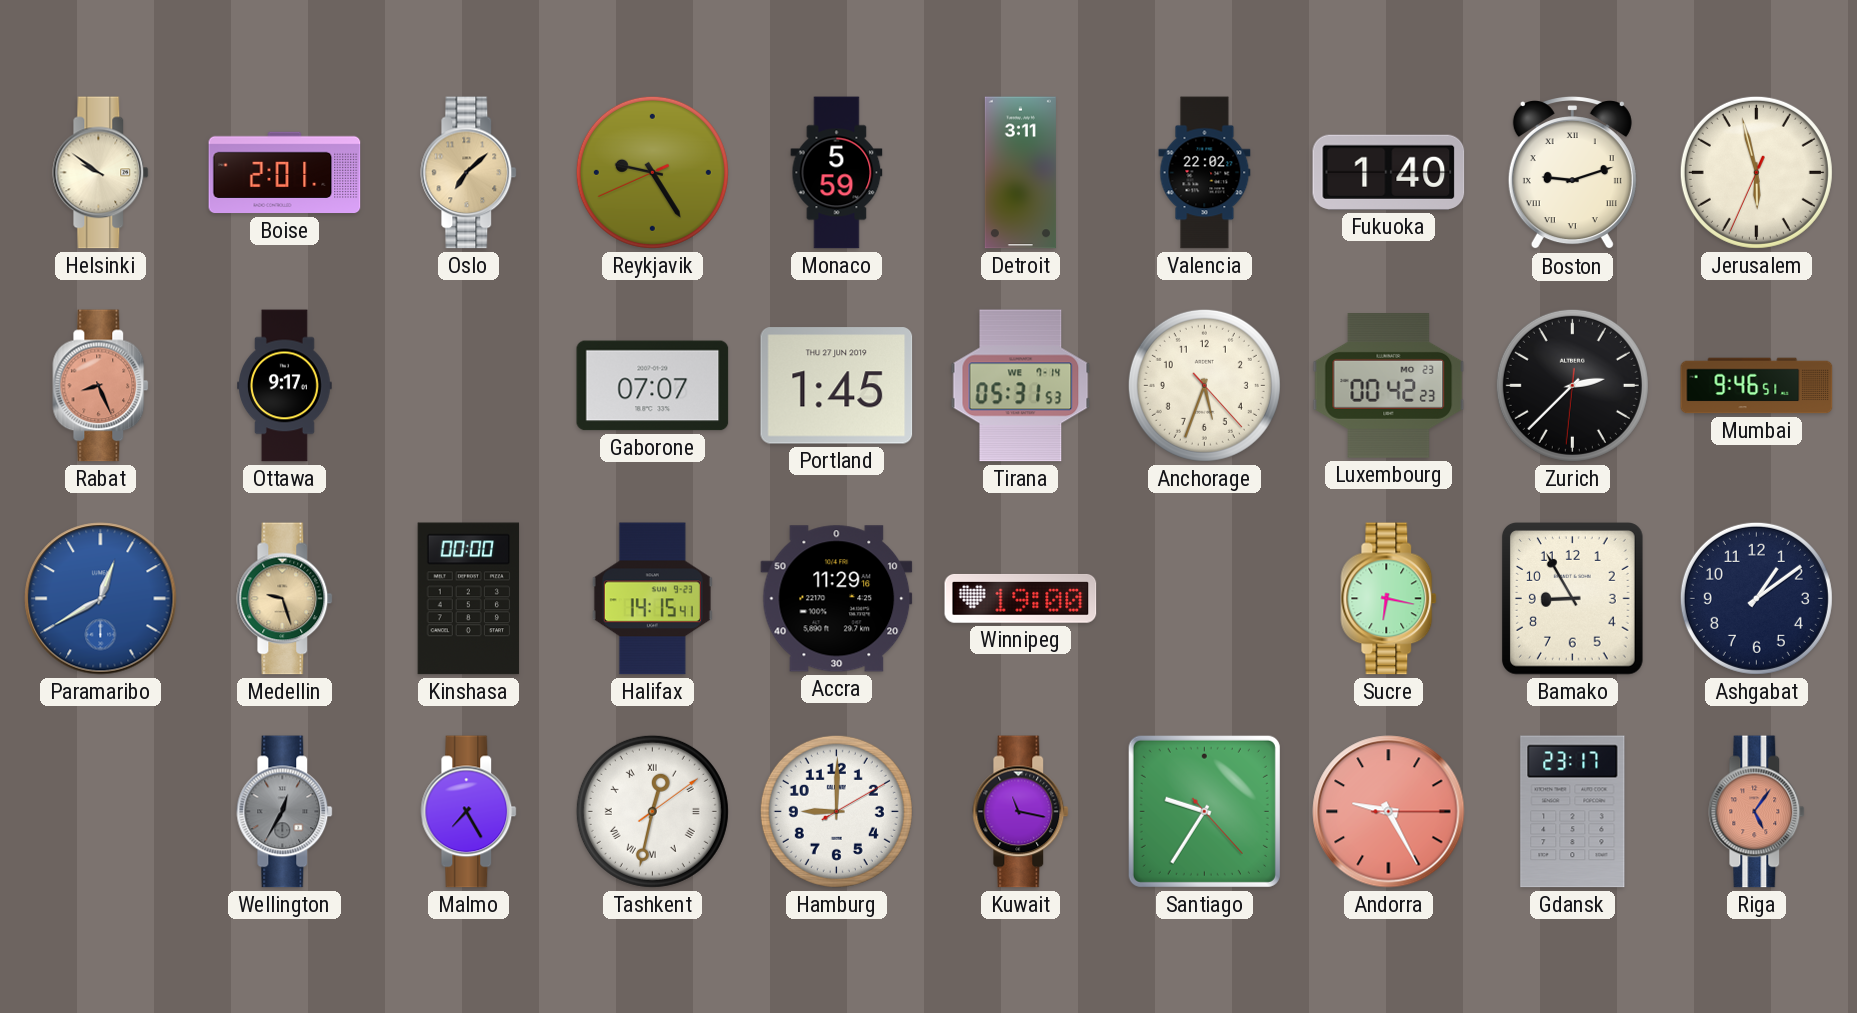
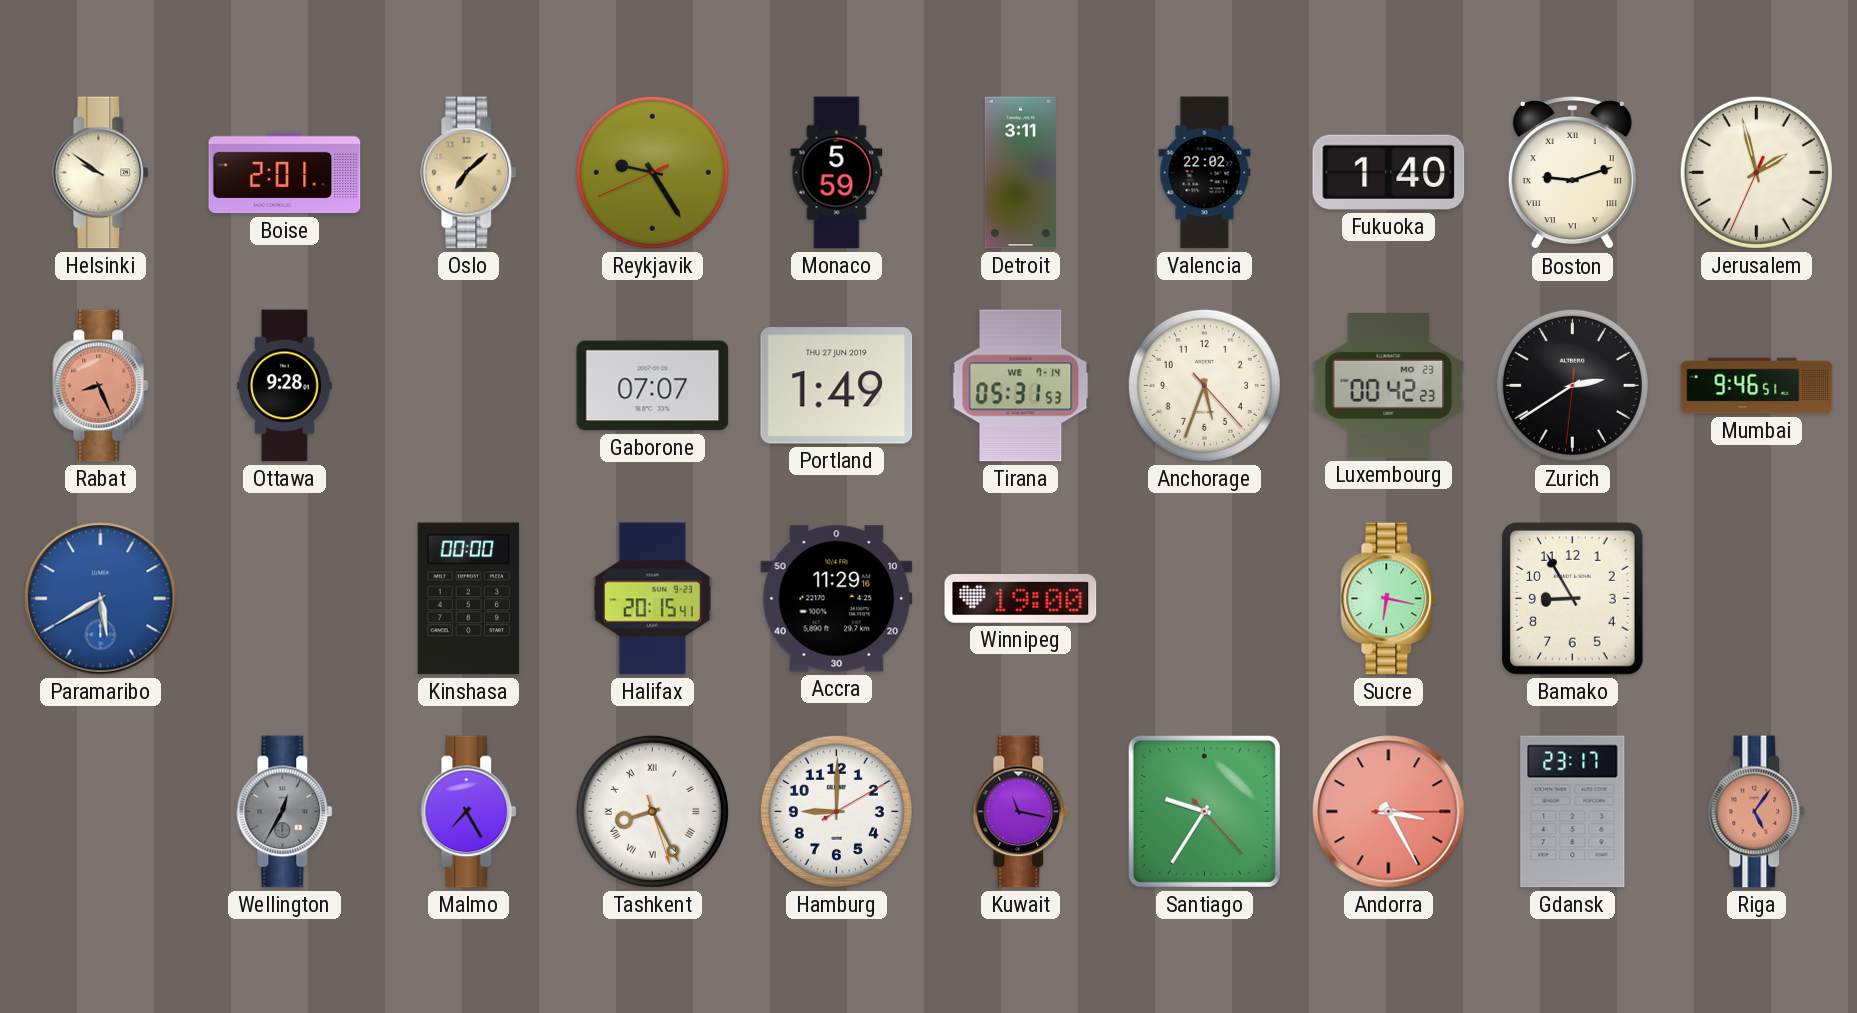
Jerusalem: 5:57 -> 1:57
Ottawa: 9:17 -> 9:28
Portland: 1:45 -> 1:49
Zurich: 2:37 -> 2:39
Paramaribo: 12:40 -> 5:40
Medellin: 9:27 -> none
Halifax: 14:15 -> 20:15
Ashgabat: 1:09 -> none
Tashkent: 12:32 -> 8:25
Andorra: 9:25 -> 3:25
